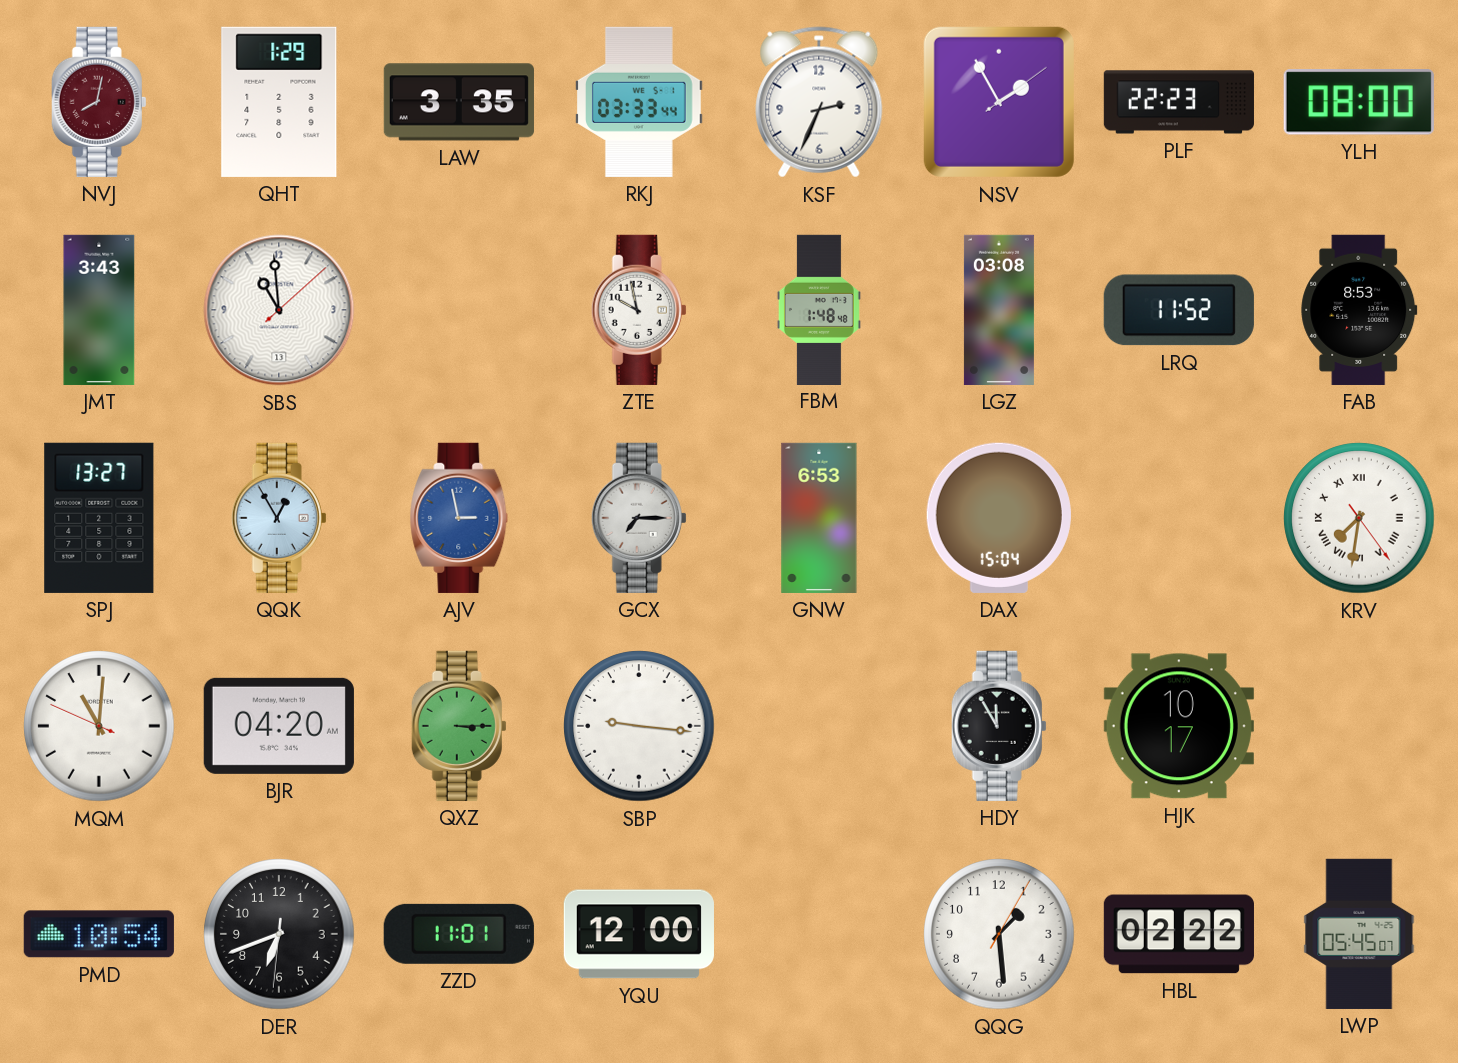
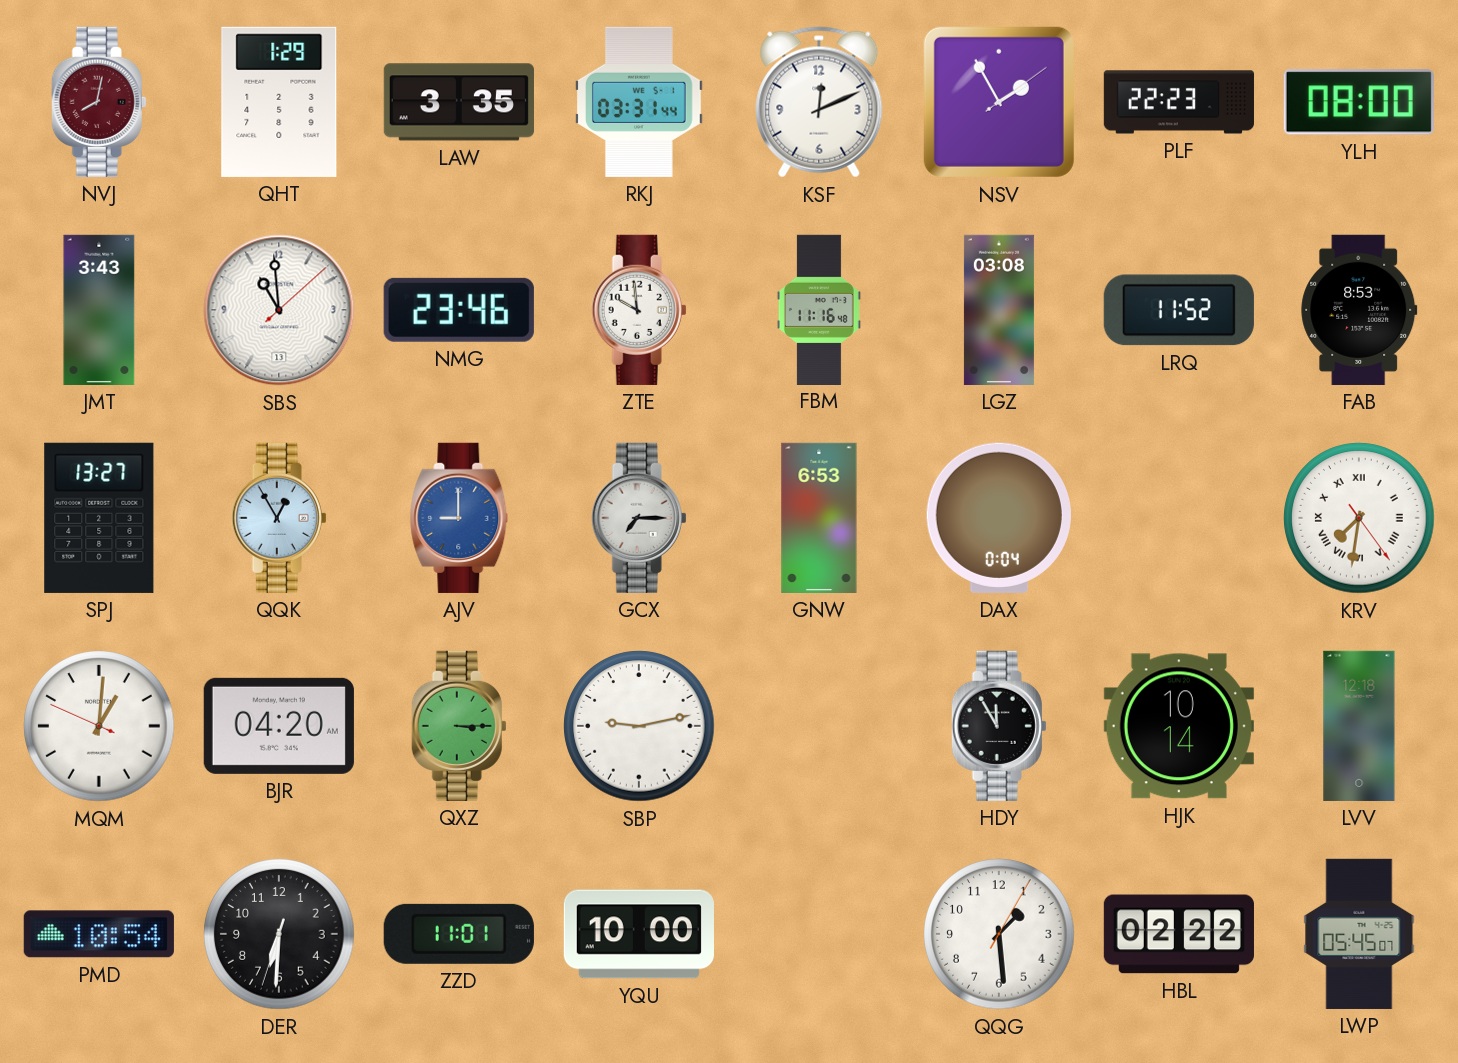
RKJ: 03:33 -> 03:31
KSF: 2:34 -> 12:11
NMG: none -> 23:46
ZTE: 9:58 -> 9:59
FBM: 1:48 -> 11:16
AJV: 2:58 -> 9:00
DAX: 15:04 -> 0:04
MQM: 11:00 -> 1:00
SBP: 9:16 -> 9:13
HJK: 10:17 -> 10:14
LVV: none -> 12:18
DER: 6:41 -> 6:30
YQU: 12:00 -> 10:00
